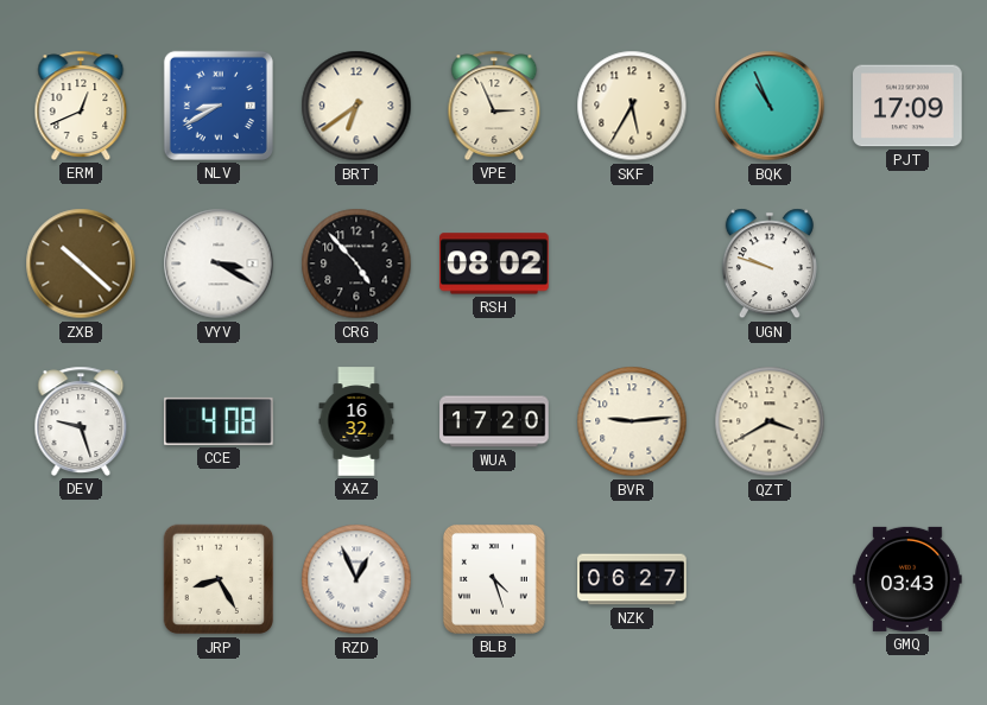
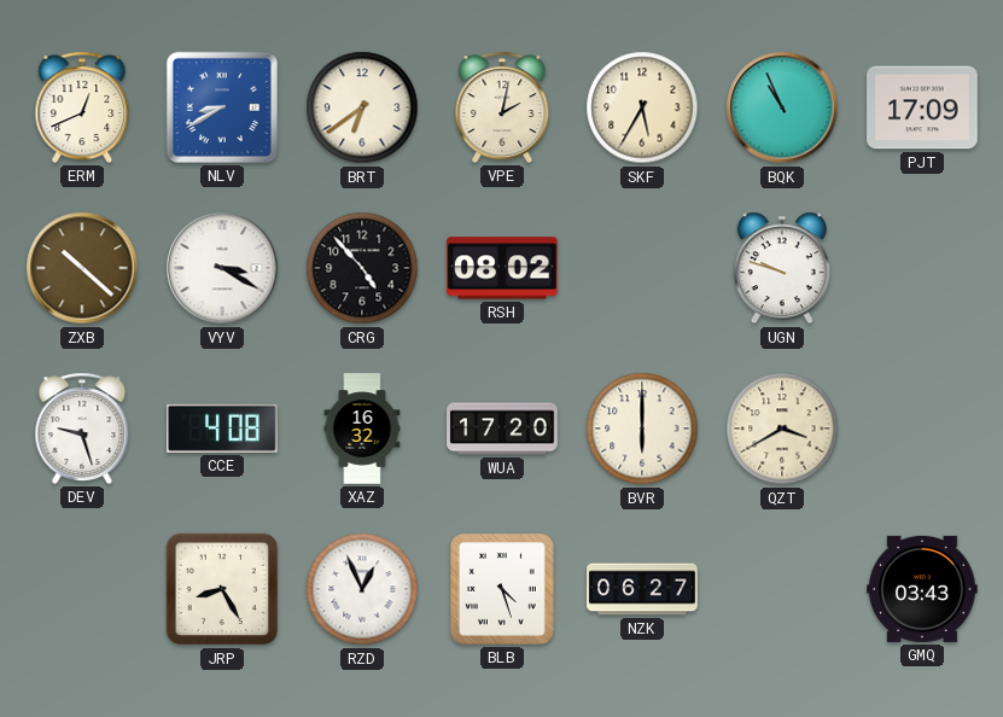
VPE: 2:56 -> 2:02
BVR: 9:14 -> 6:00
